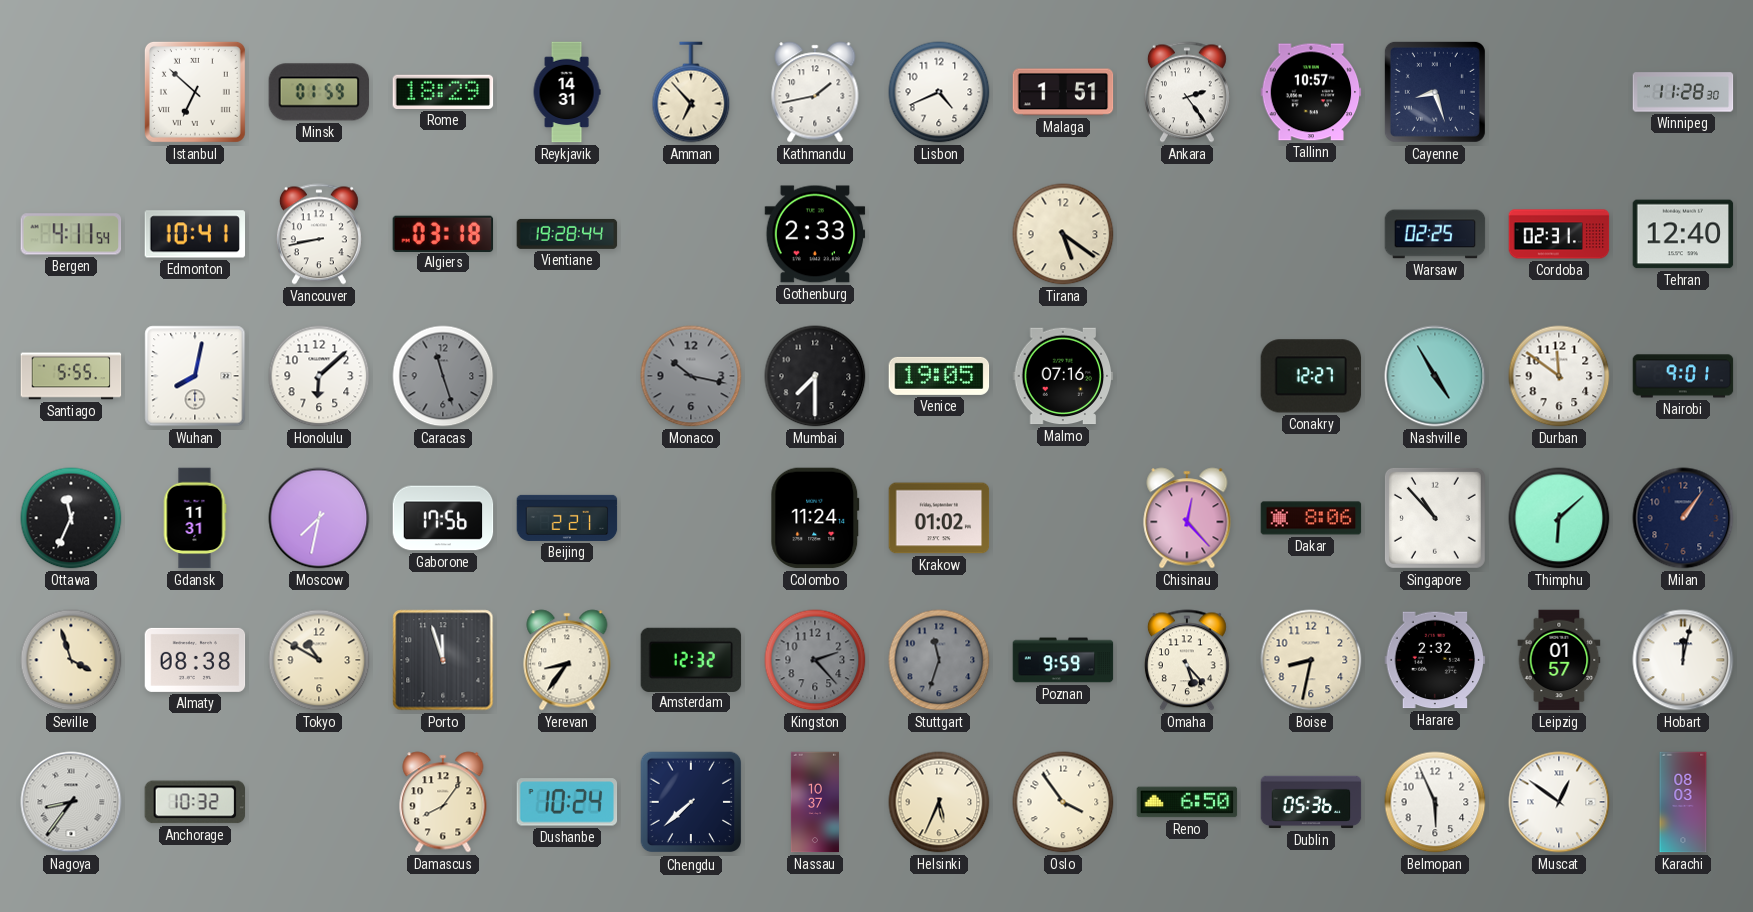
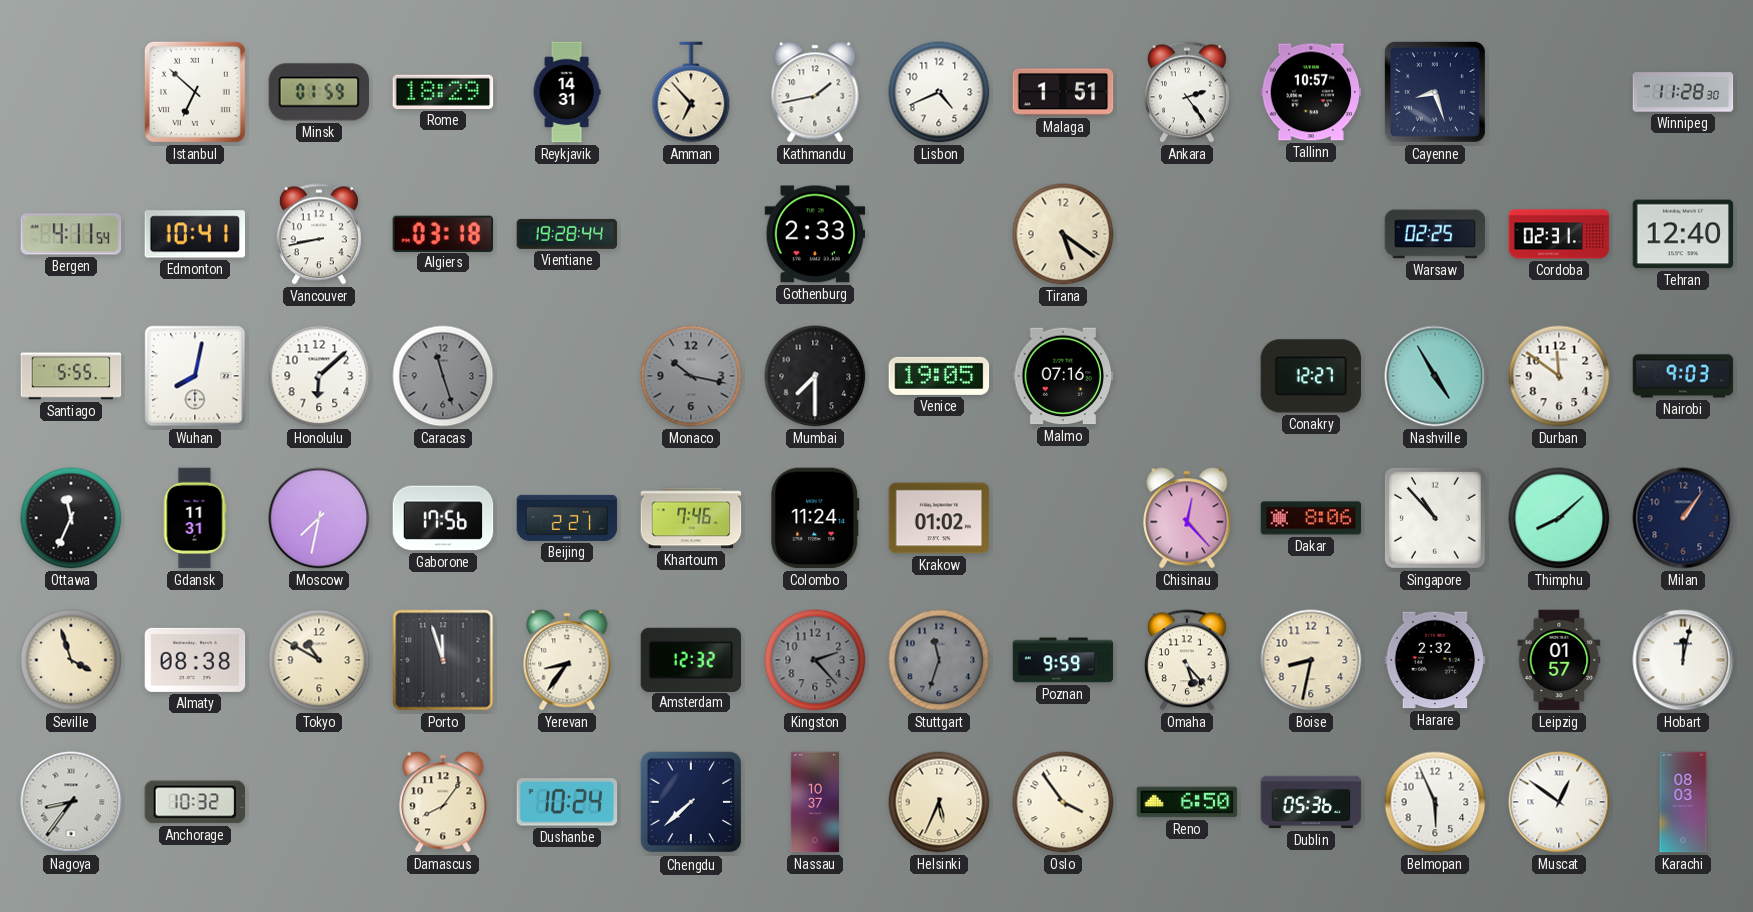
Nairobi: 9:01 -> 9:03
Khartoum: none -> 7:46
Thimphu: 6:08 -> 8:08
